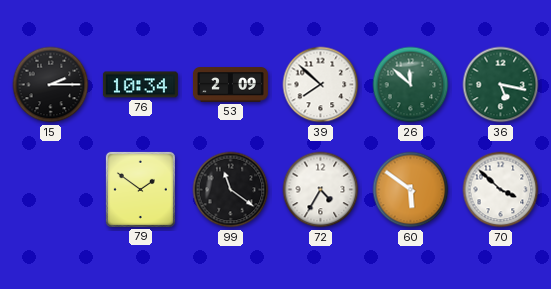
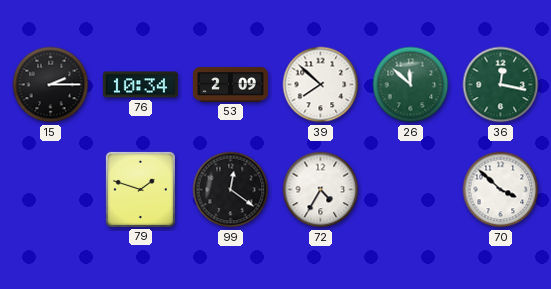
36: 5:17 -> 12:17
79: 1:51 -> 1:48
99: 11:21 -> 12:21
60: 5:51 -> none
